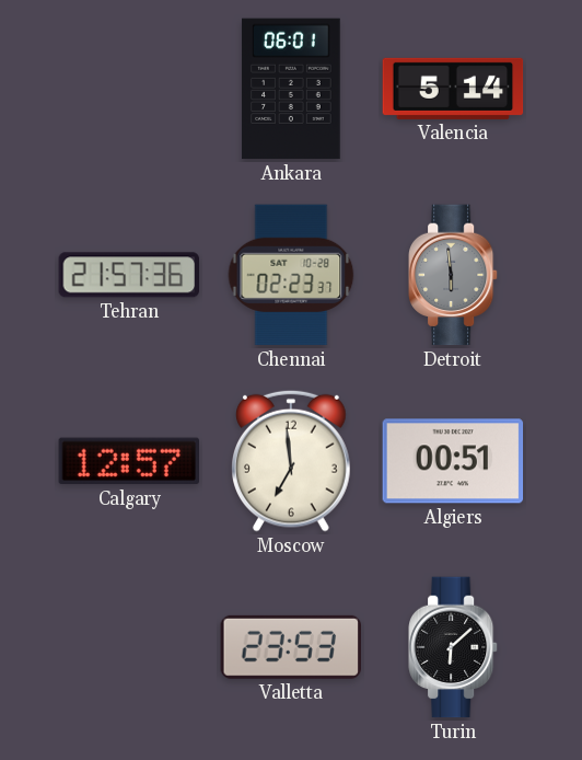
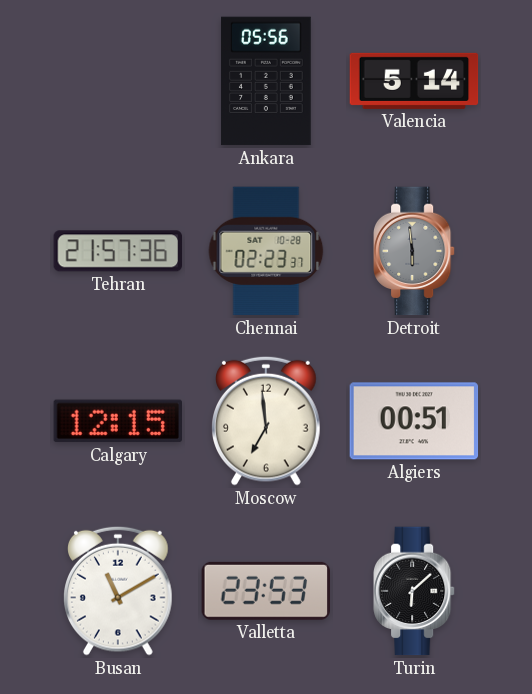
Ankara: 06:01 -> 05:56
Calgary: 12:57 -> 12:15
Busan: none -> 11:10
